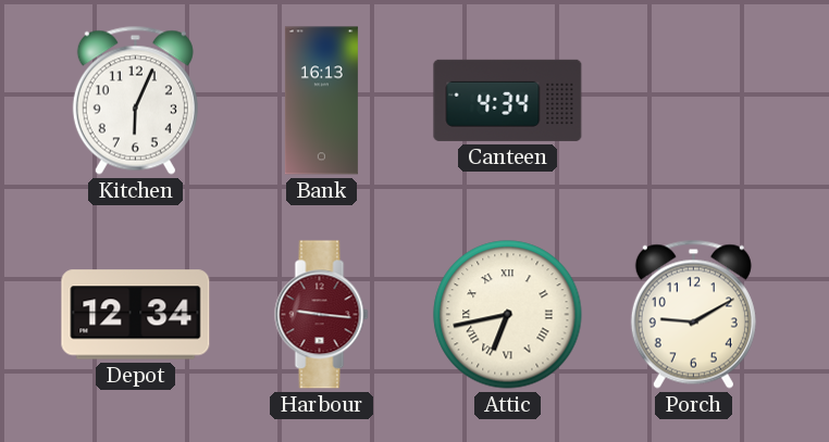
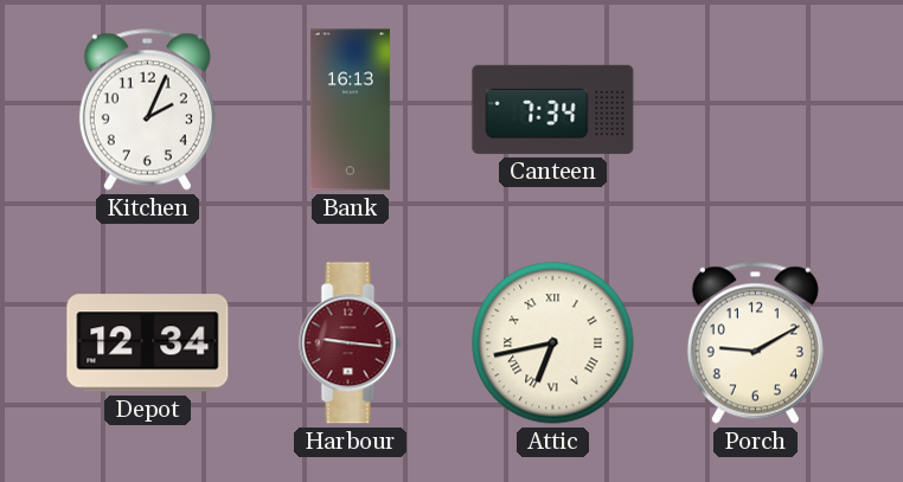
Kitchen: 6:04 -> 2:04
Canteen: 4:34 -> 7:34
